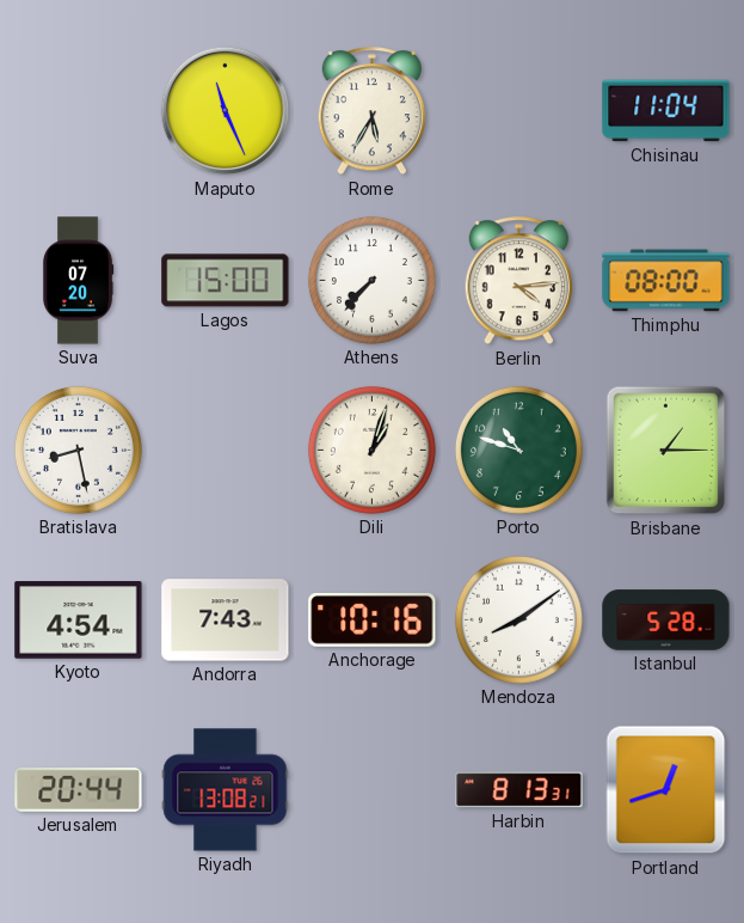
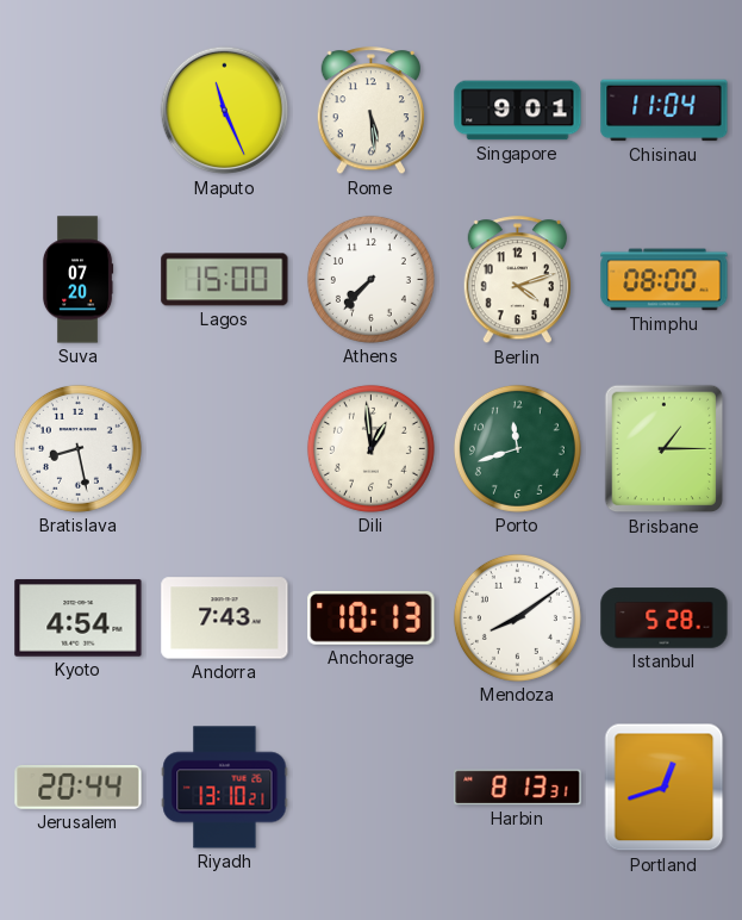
Rome: 5:35 -> 5:29
Singapore: none -> 9:01
Berlin: 4:14 -> 4:12
Dili: 1:03 -> 12:59
Porto: 10:48 -> 11:42
Anchorage: 10:16 -> 10:13
Riyadh: 13:08 -> 13:10
